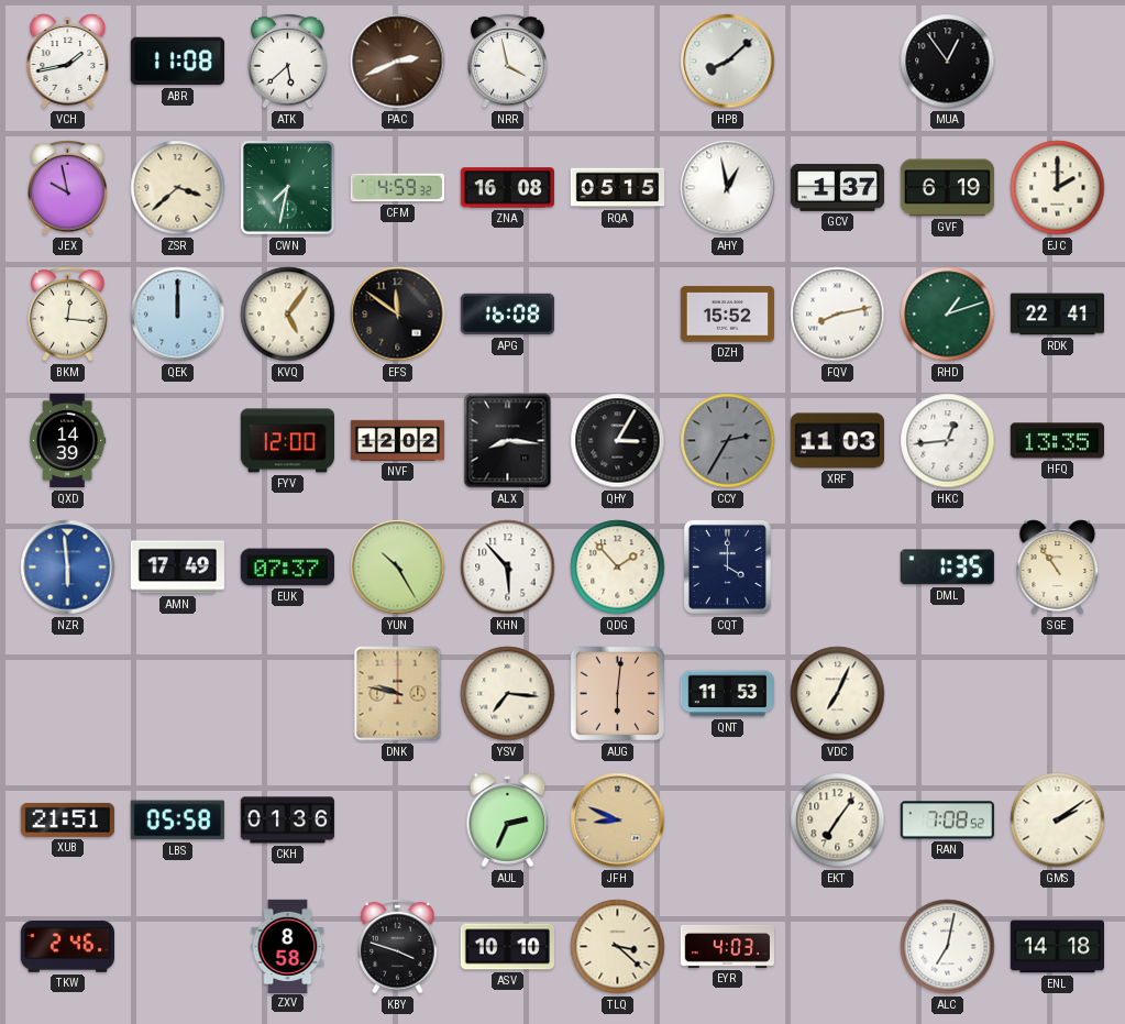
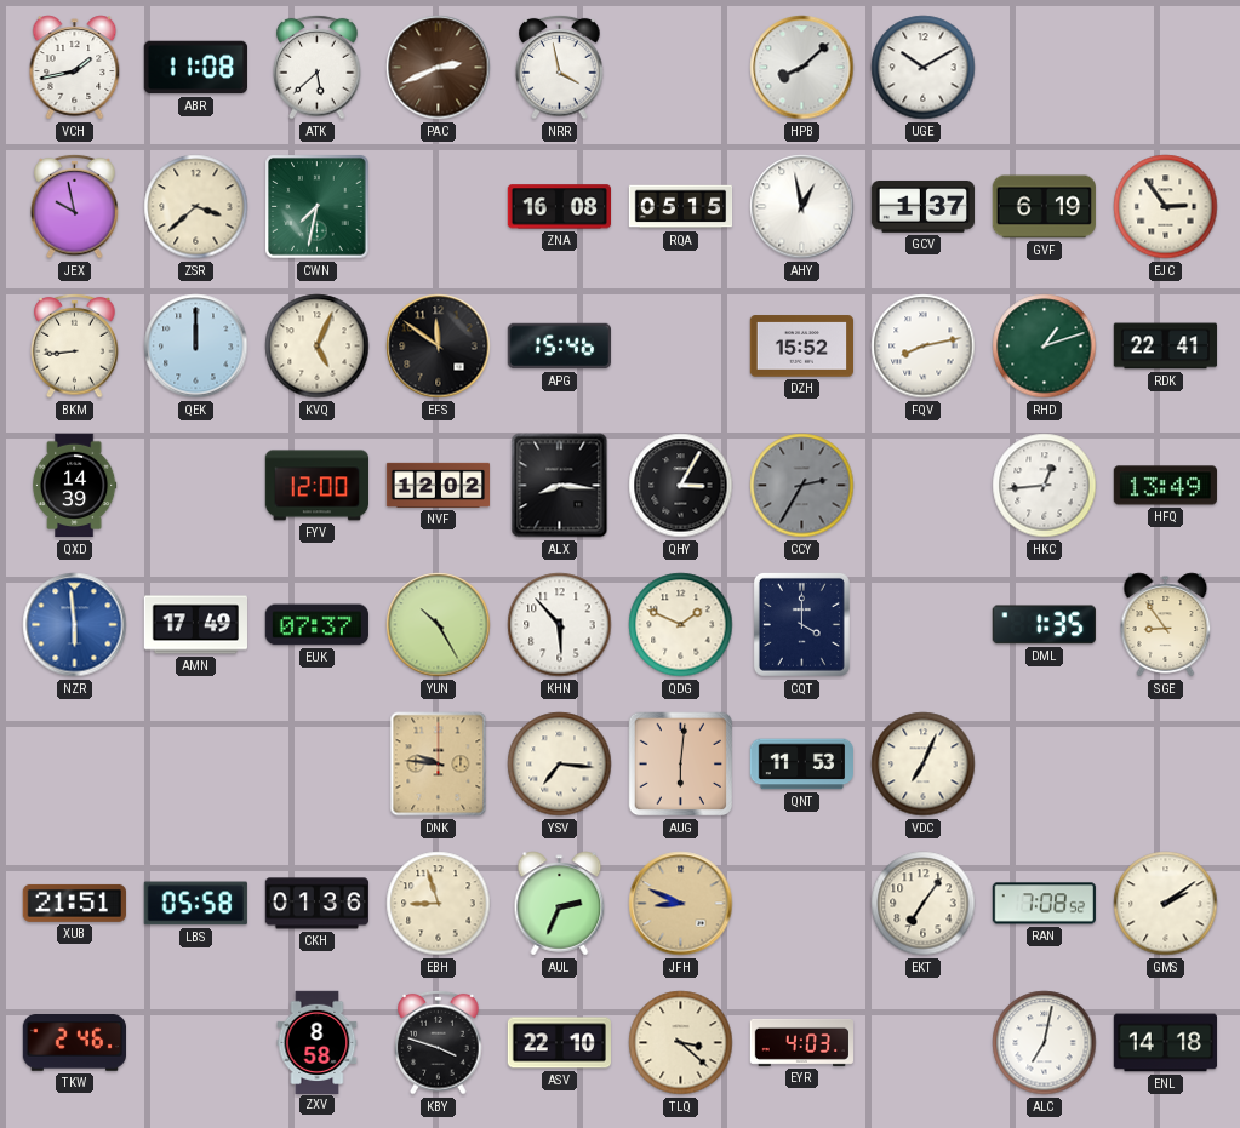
UGE: none -> 10:10
MUA: 12:54 -> none
CFM: 4:59 -> none
EJC: 2:00 -> 2:54
BKM: 12:16 -> 8:44
KVQ: 5:06 -> 5:04
APG: 16:08 -> 15:46
XRF: 11:03 -> none
HFQ: 13:35 -> 13:49
QDG: 1:53 -> 1:49
SGE: 10:54 -> 8:54
DNK: 9:47 -> 9:46
EBH: none -> 8:57
ASV: 10:10 -> 22:10
